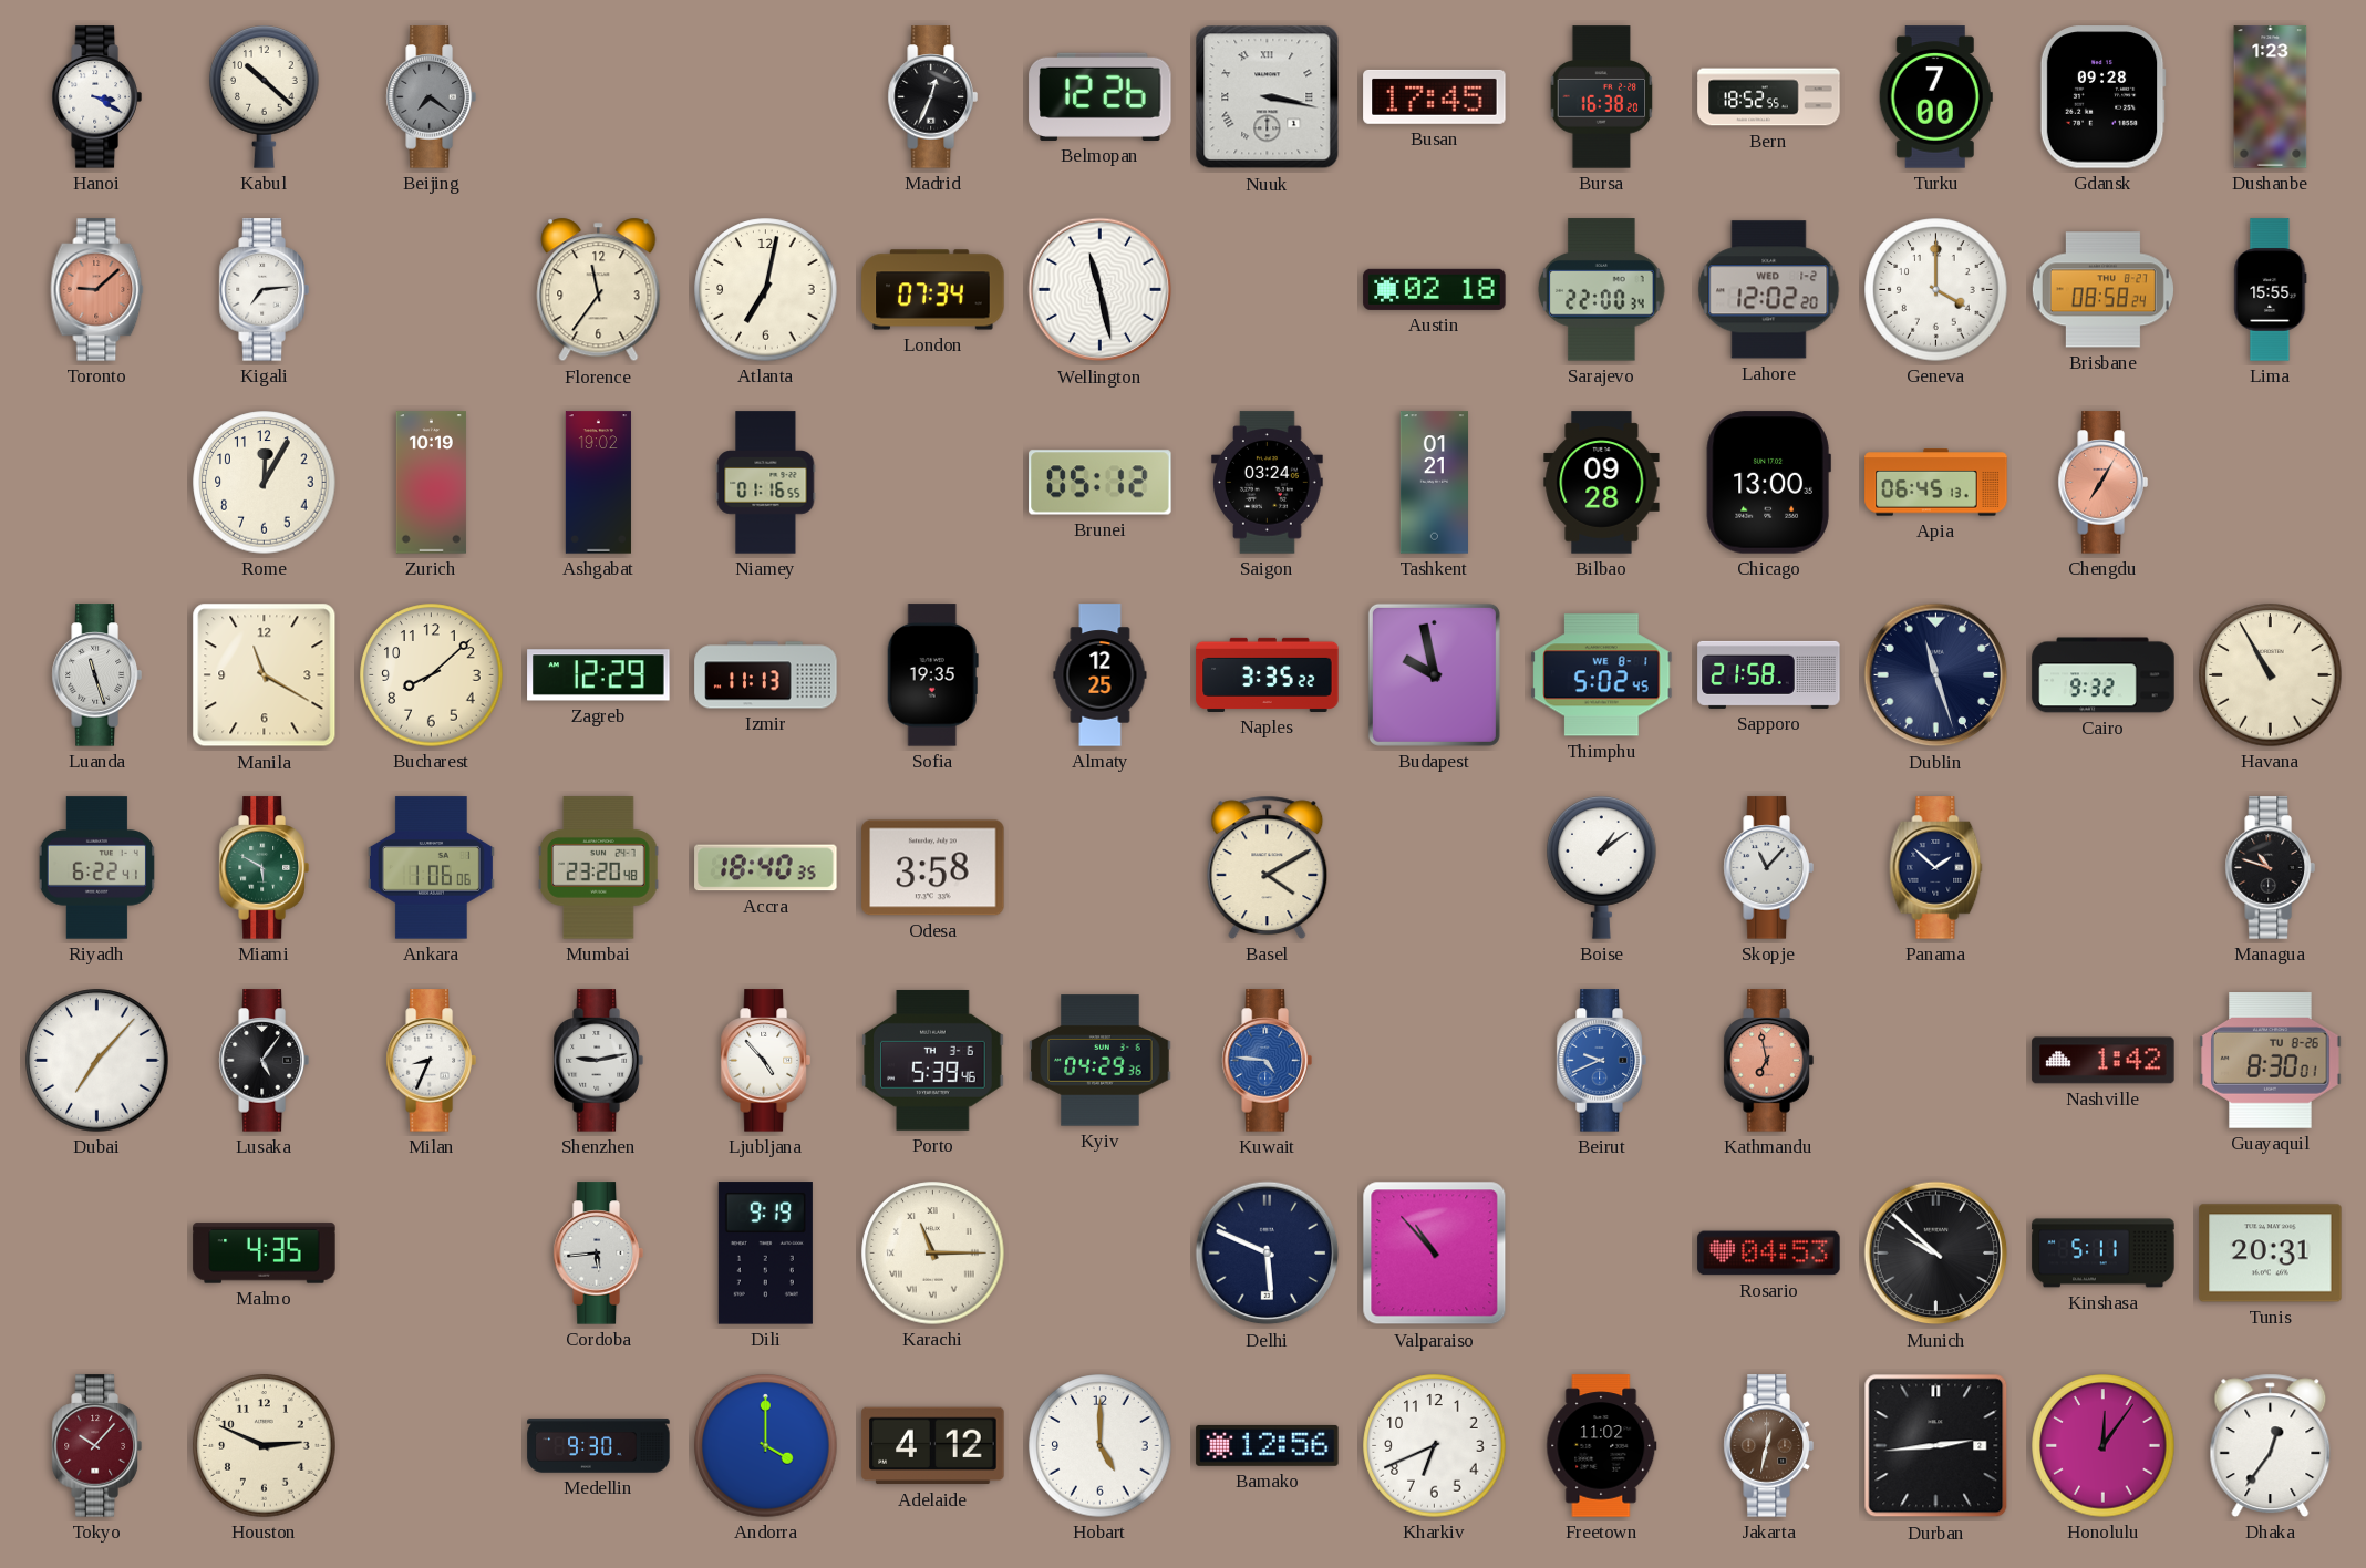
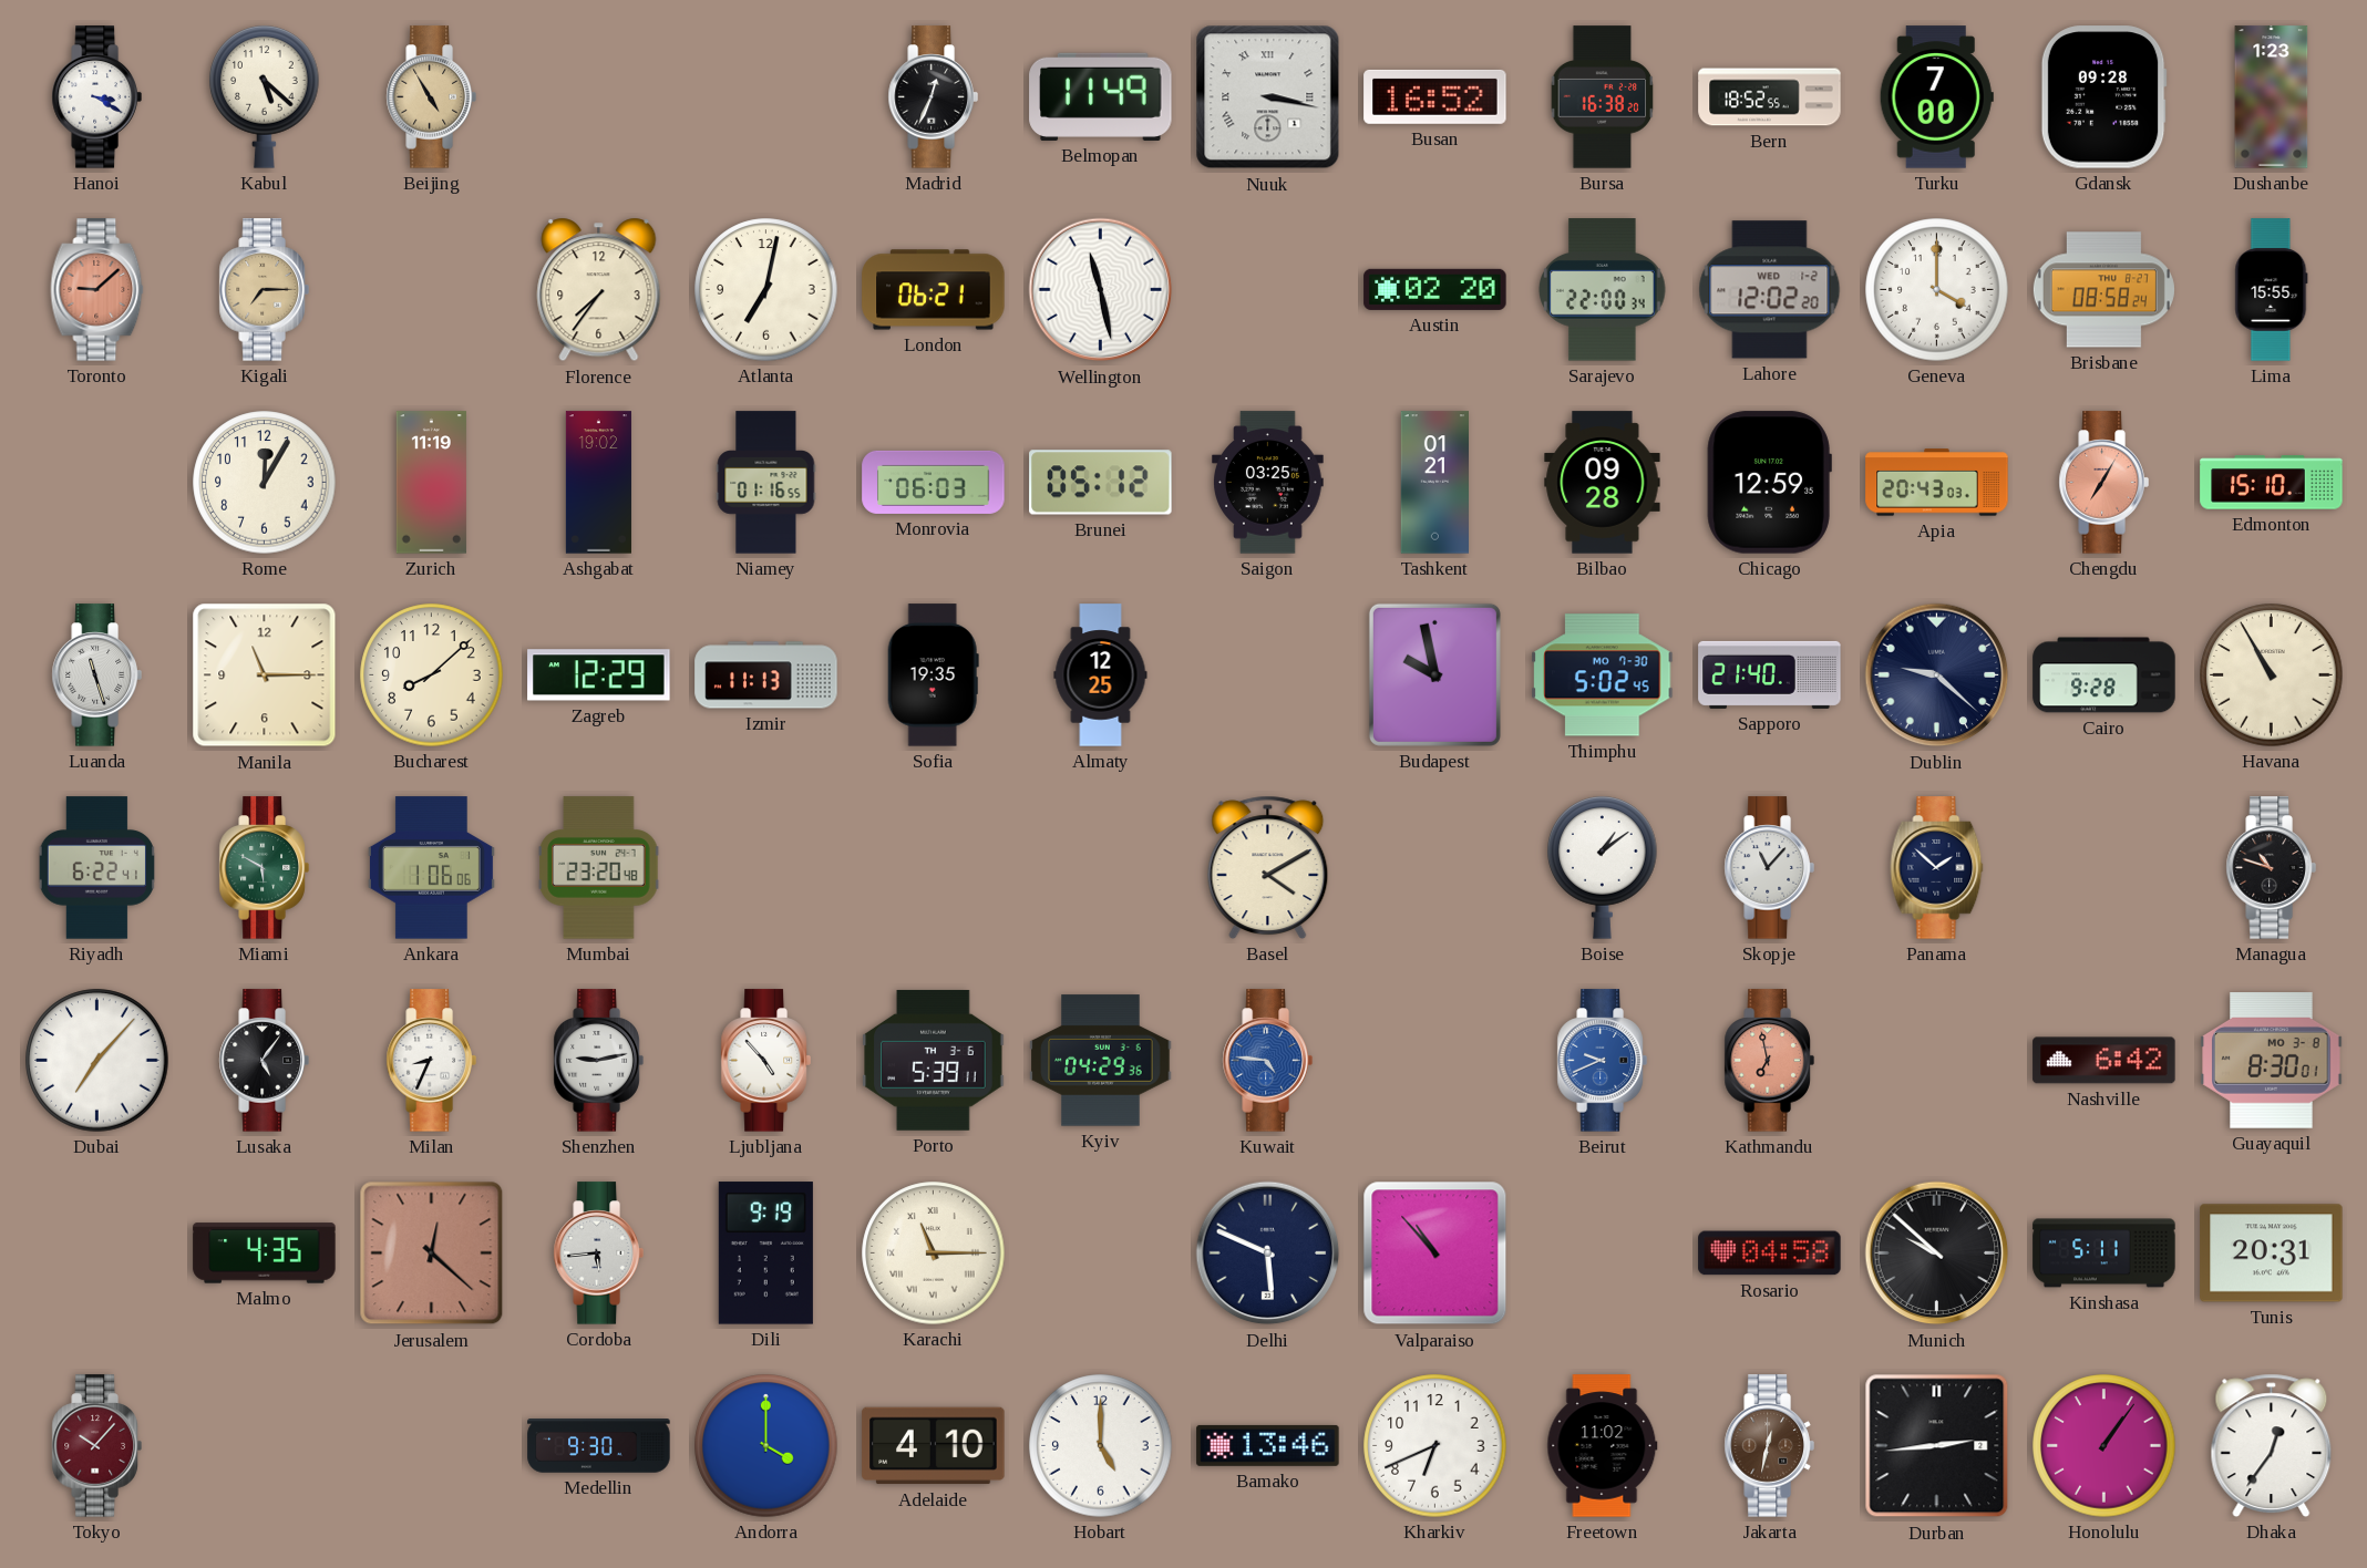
Kabul: 10:22 -> 5:22
Beijing: 7:21 -> 4:55
Beijing dial: grey -> champagne
Belmopan: 12:26 -> 11:49
Busan: 17:45 -> 16:52
Kigali: 7:14 -> 7:15
Kigali dial: white -> champagne
Florence: 11:36 -> 7:36
London: 07:34 -> 06:21
Austin: 02:18 -> 02:20
Zurich: 10:19 -> 11:19
Monrovia: none -> 06:03
Saigon: 03:24 -> 03:25
Chicago: 13:00 -> 12:59
Apia: 06:45 -> 20:43
Edmonton: none -> 15:10
Manila: 11:20 -> 11:15
Naples: 3:35 -> none
Thimphu date: WE 8-1 -> MO 7-30
Sapporo: 21:58 -> 21:40
Dublin: 11:27 -> 9:22
Cairo: 9:32 -> 9:28
Accra: 18:40 -> none
Odesa: 3:58 -> none
Porto: 5:39:46 -> 5:39:11
Nashville: 1:42 -> 6:42
Guayaquil date: TU 8-26 -> MO 3-8
Jerusalem: none -> 12:22
Rosario: 04:53 -> 04:58
Houston: 2:49 -> none
Adelaide: 4:12 -> 4:10
Bamako: 12:56 -> 13:46
Honolulu: 12:06 -> 1:06
